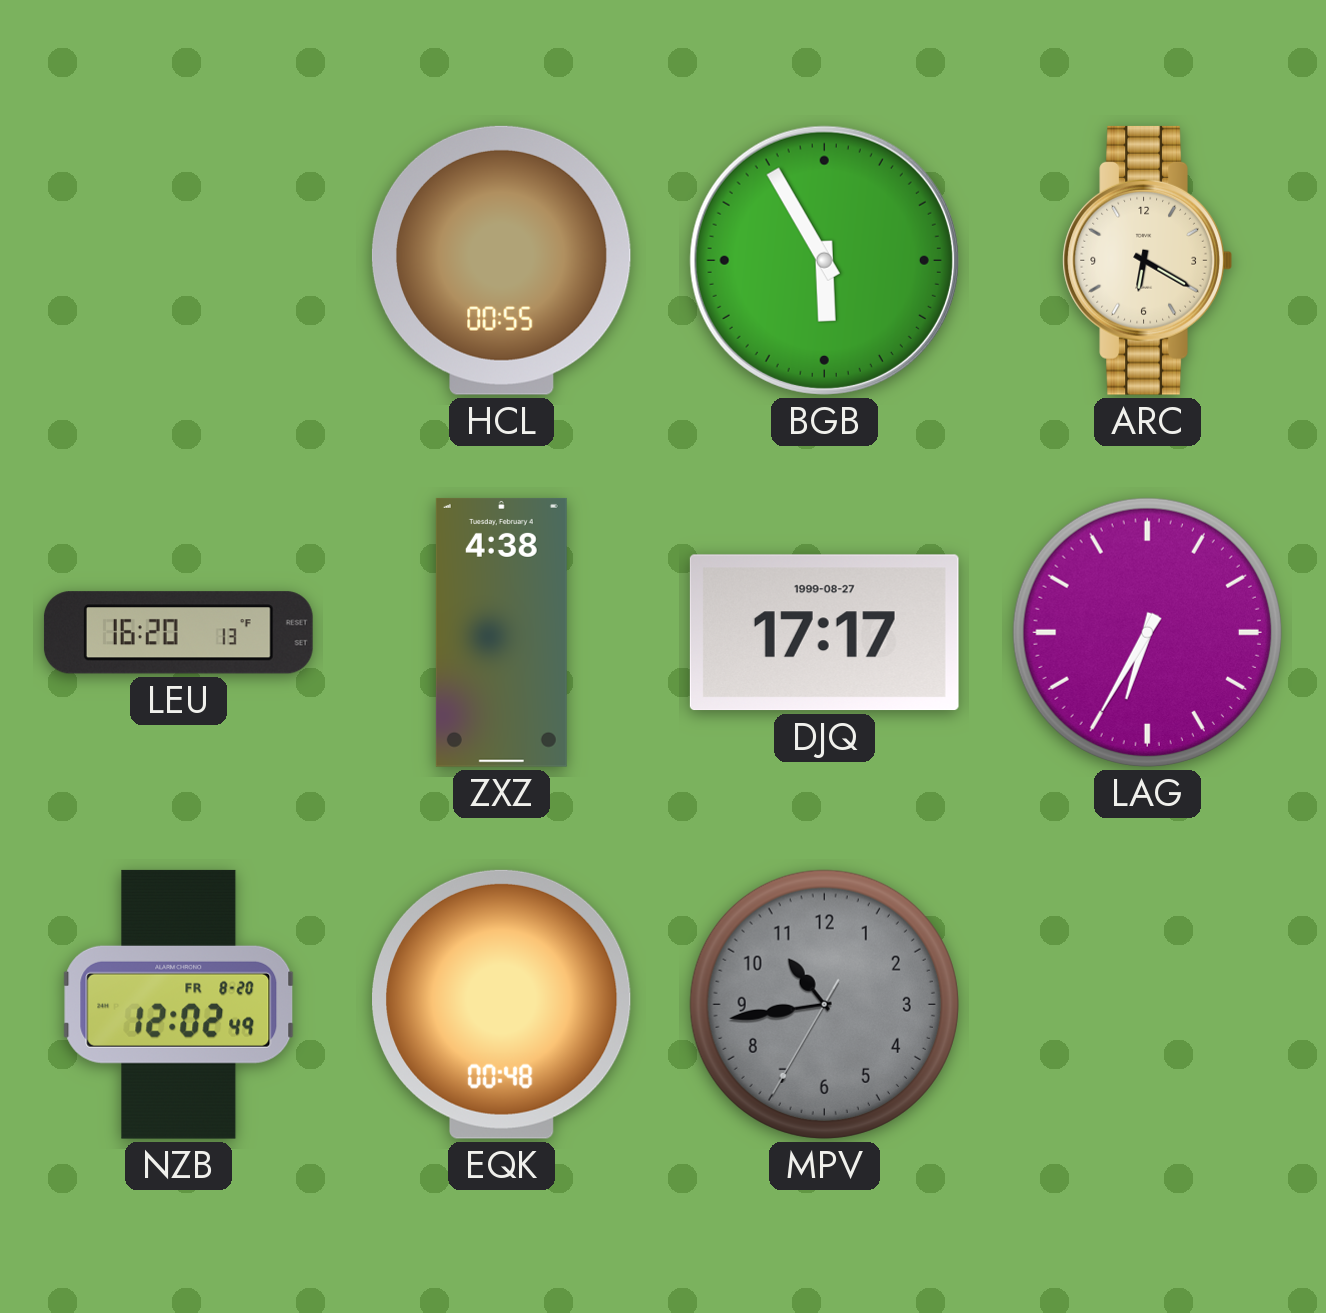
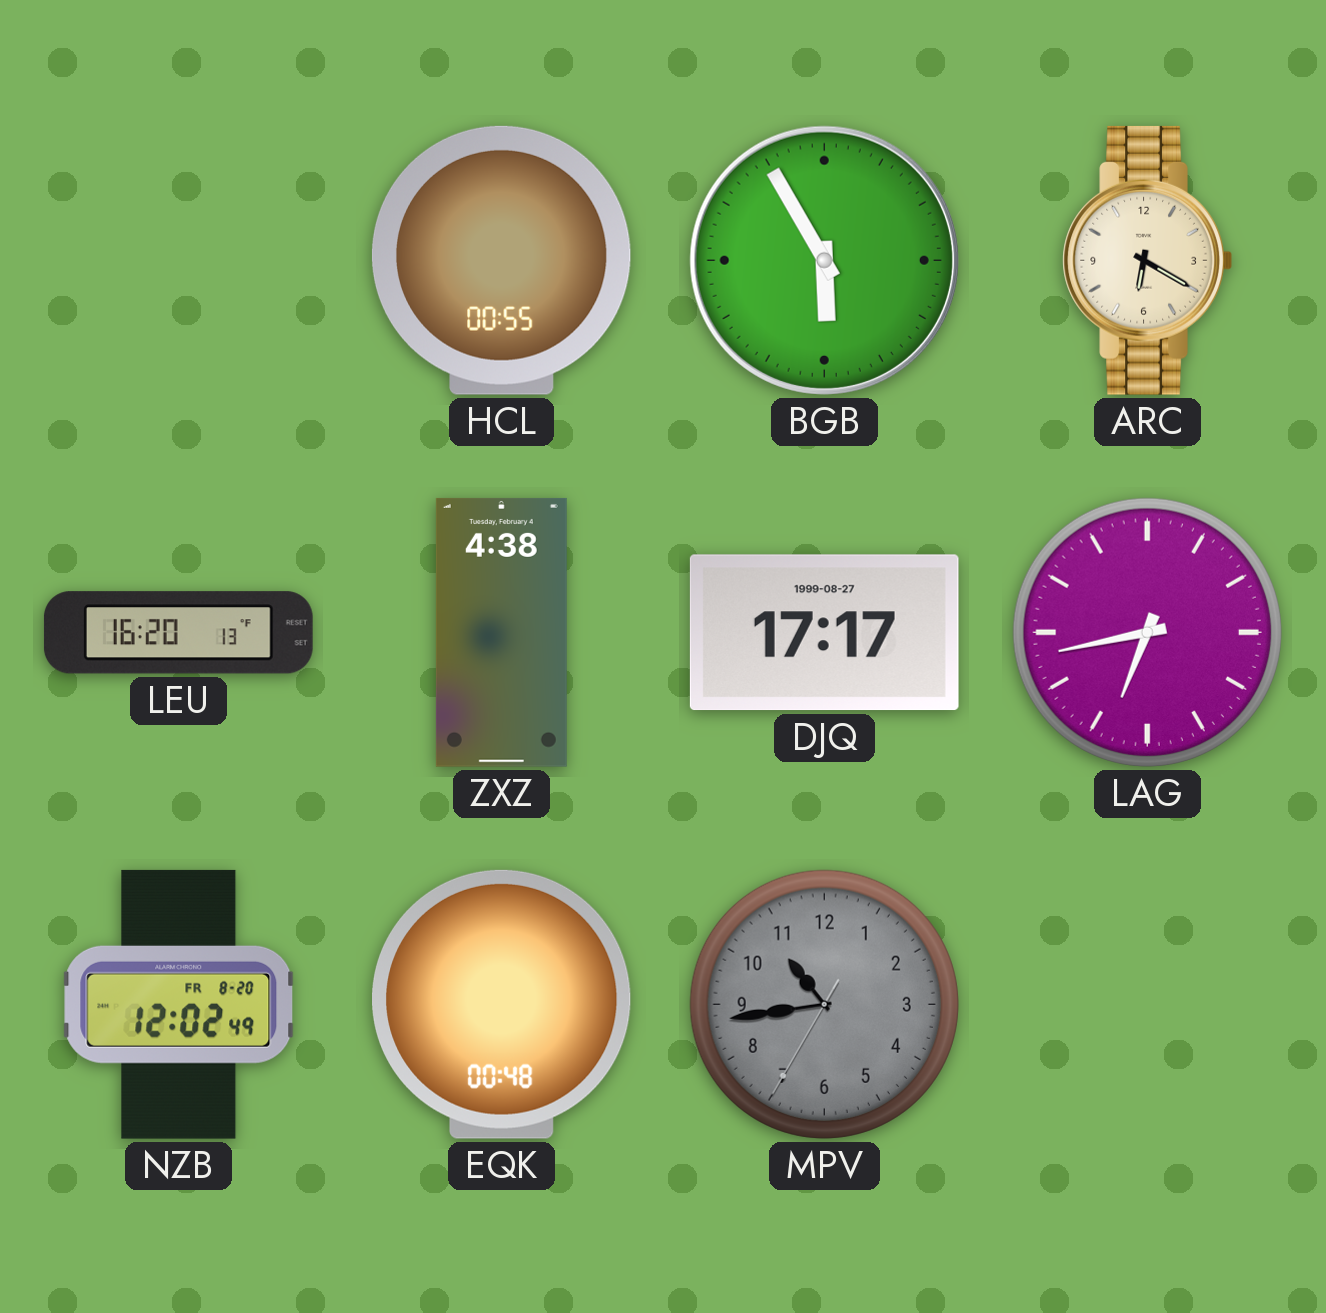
LAG: 6:35 -> 6:43
